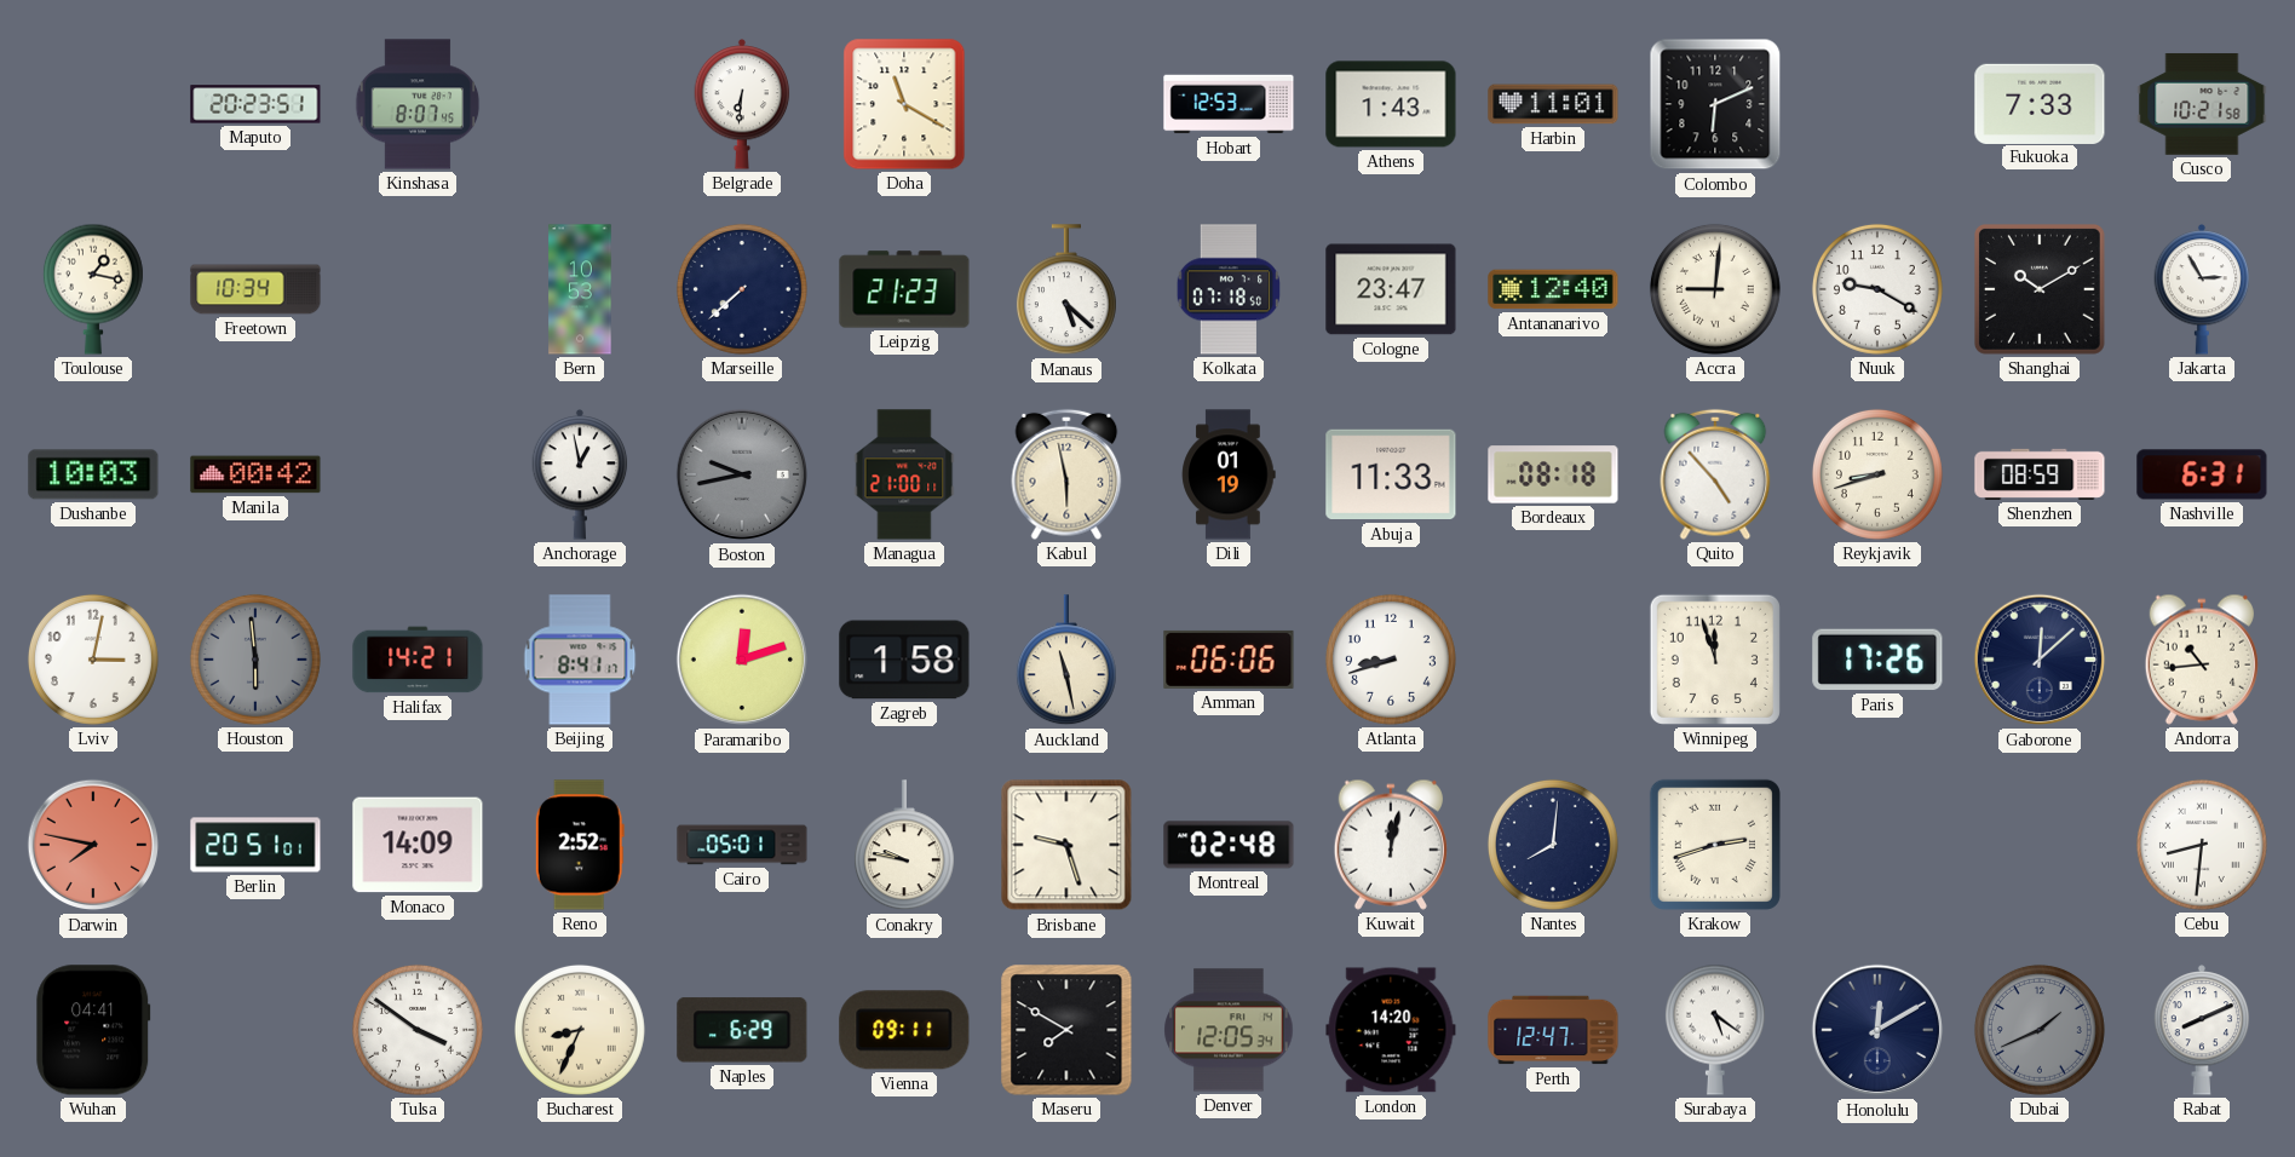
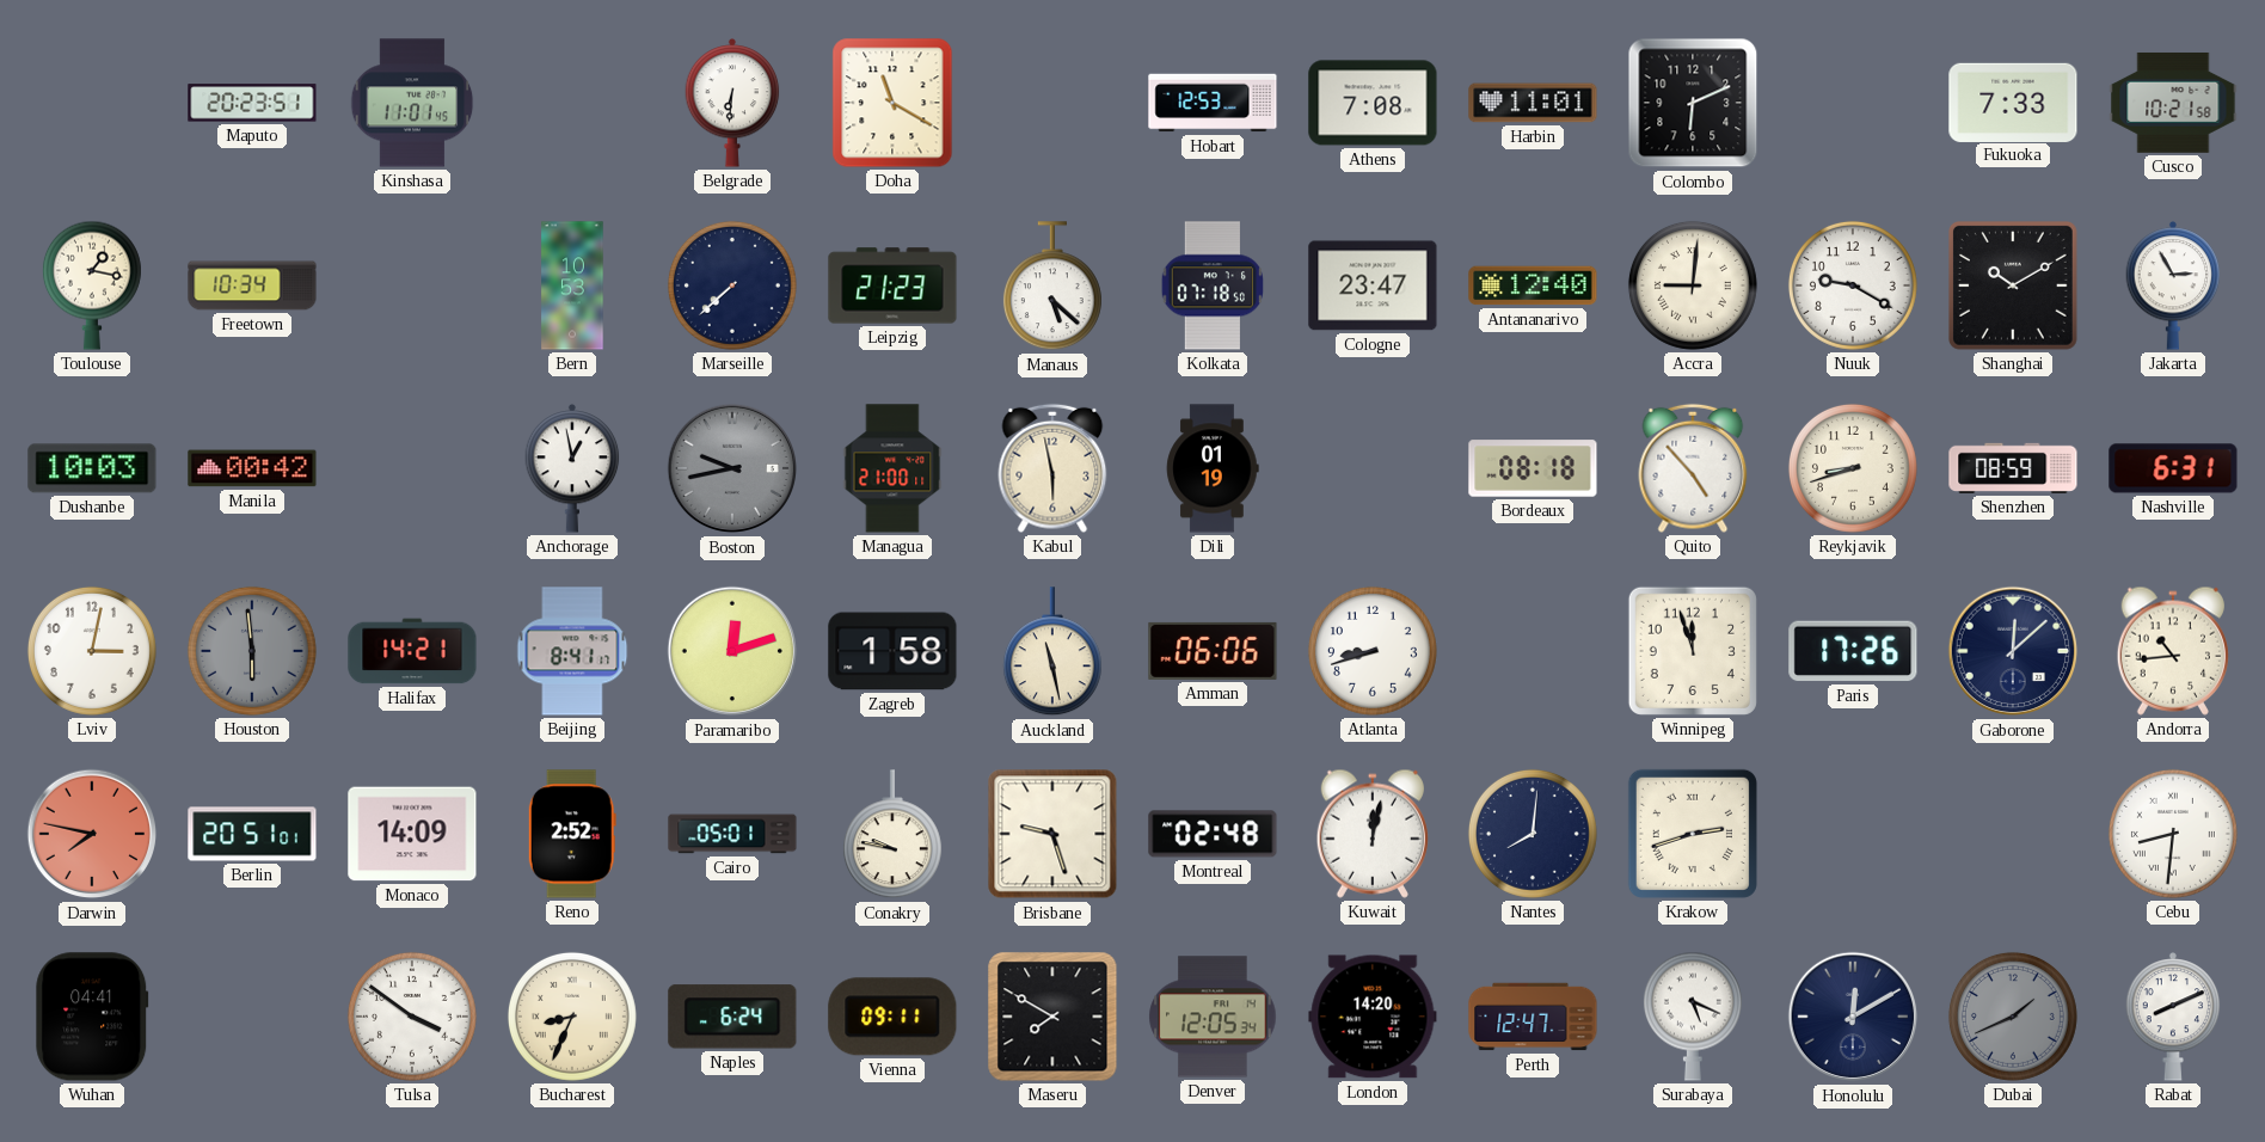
Kinshasa: 8:07 -> 11:01
Athens: 1:43 -> 7:08
Abuja: 11:33 -> none
Naples: 6:29 -> 6:24
Surabaya: 5:21 -> 5:19
